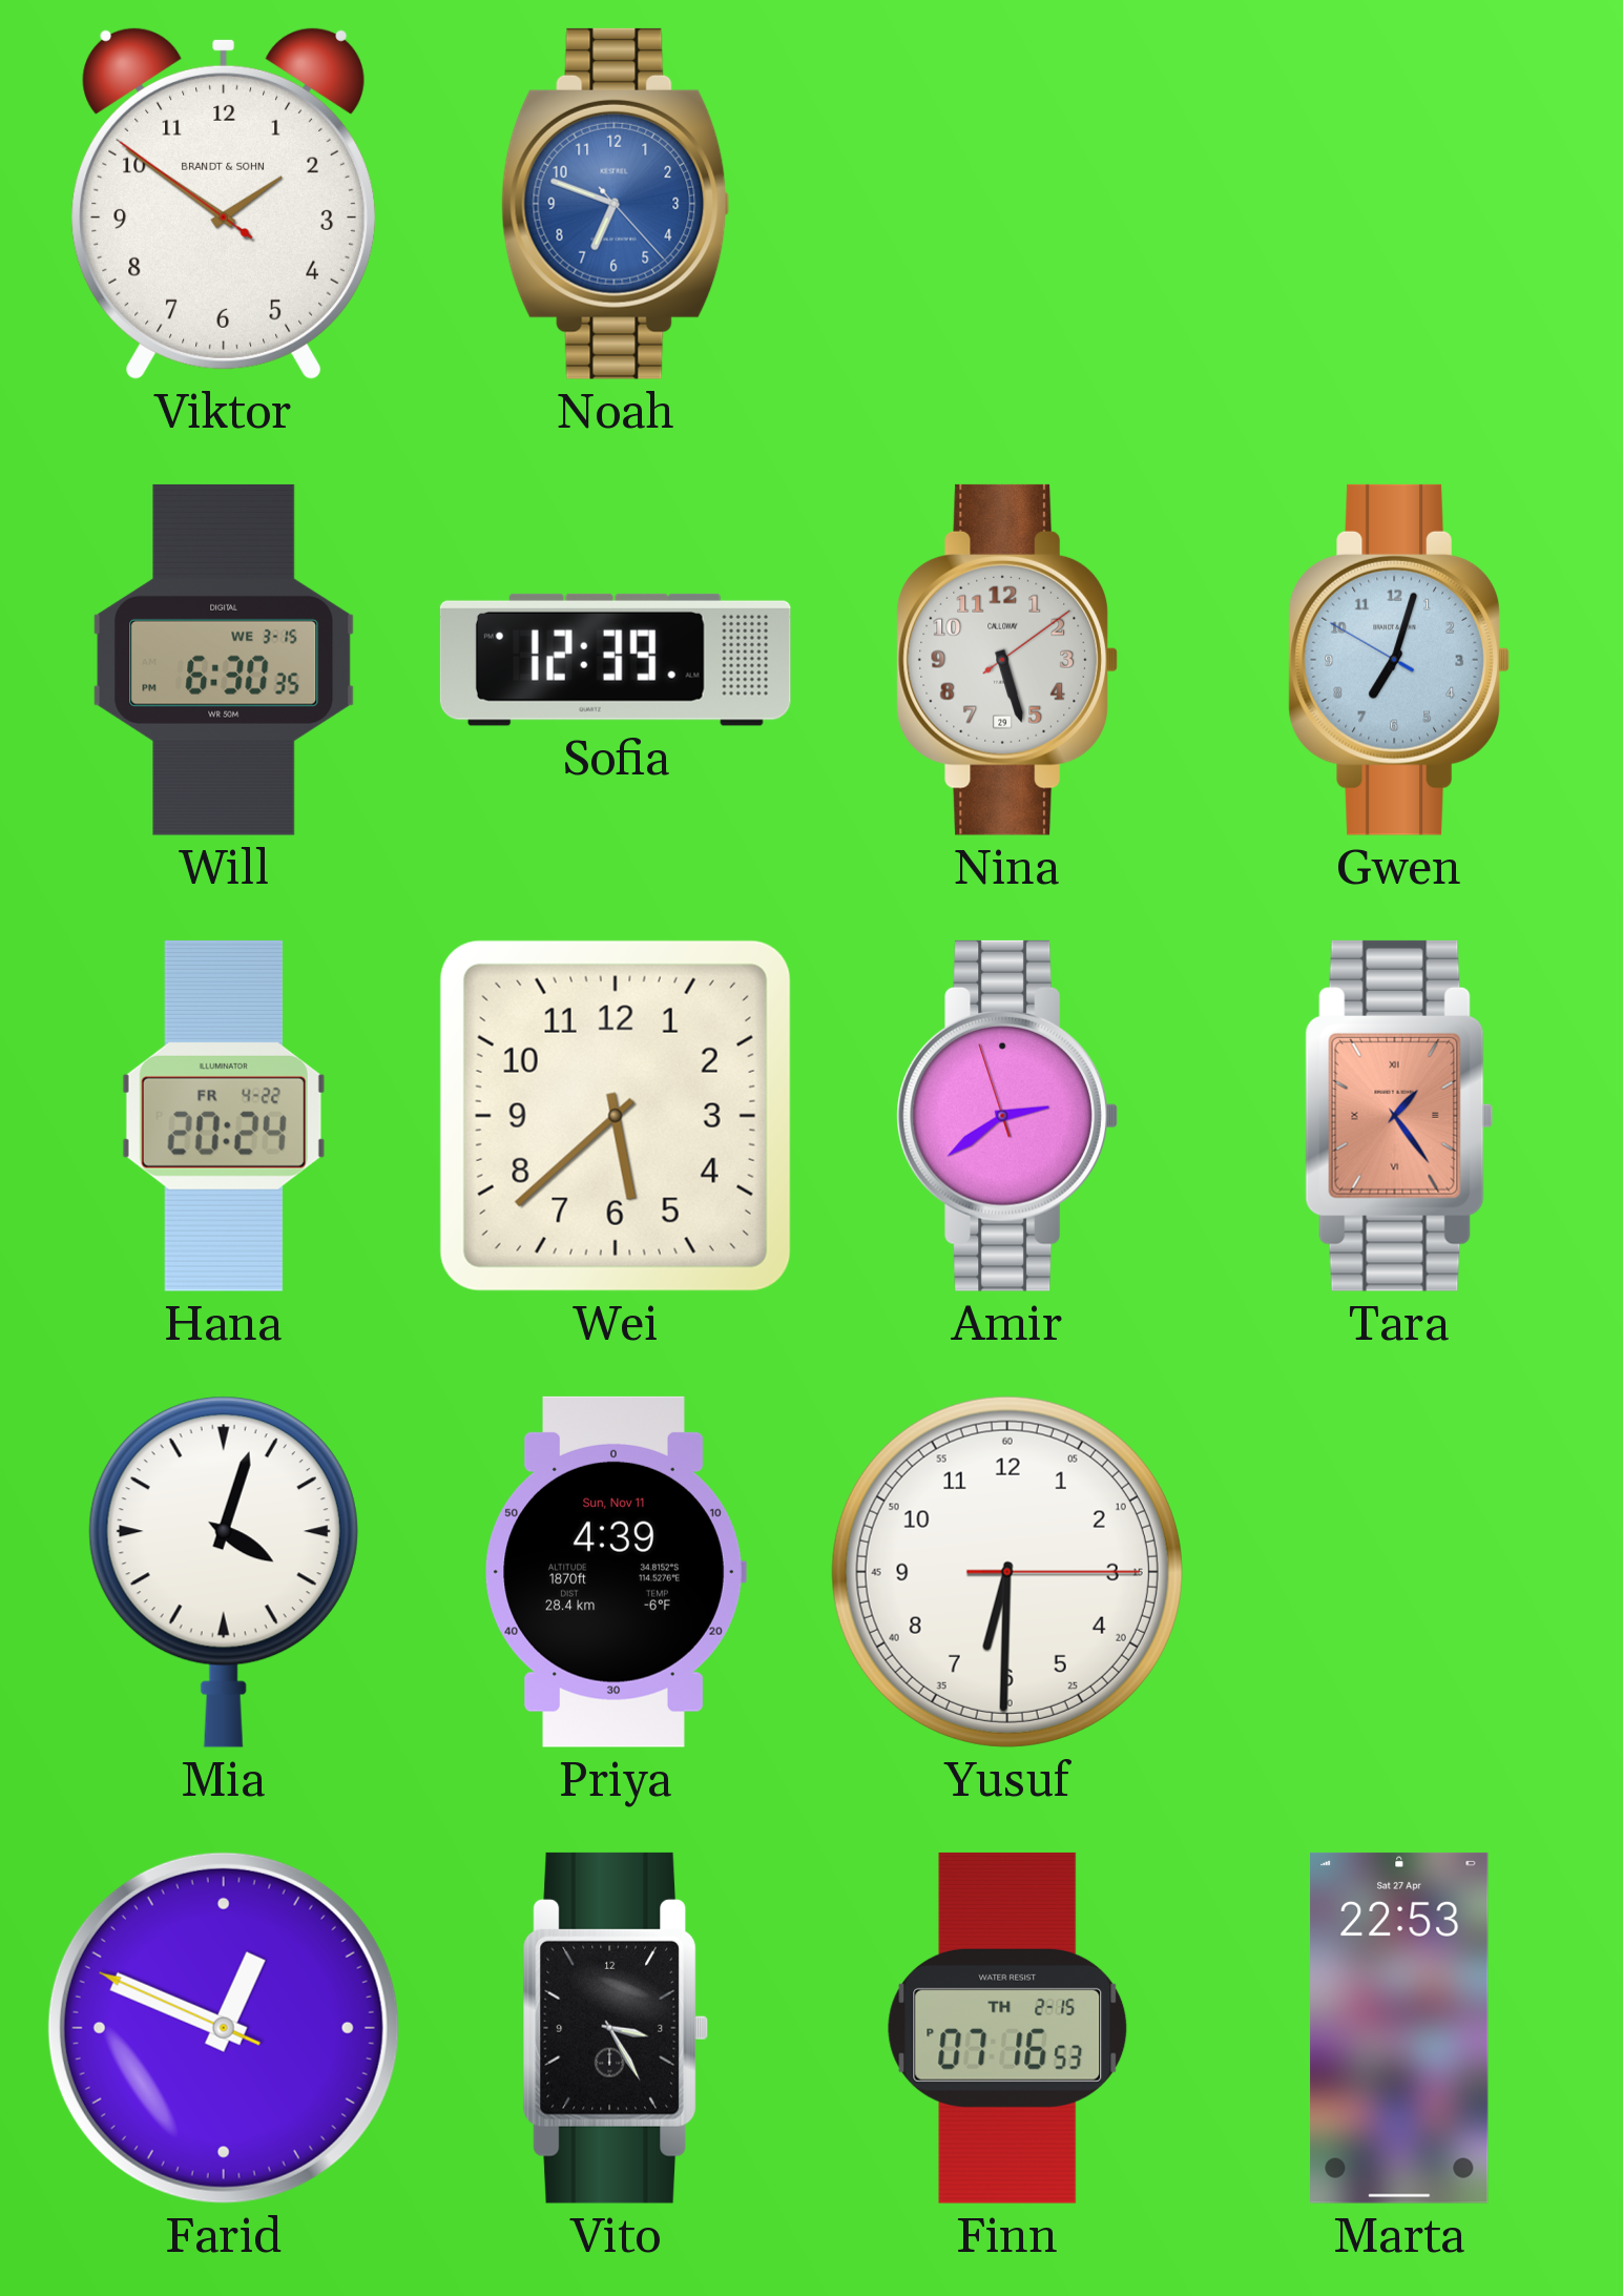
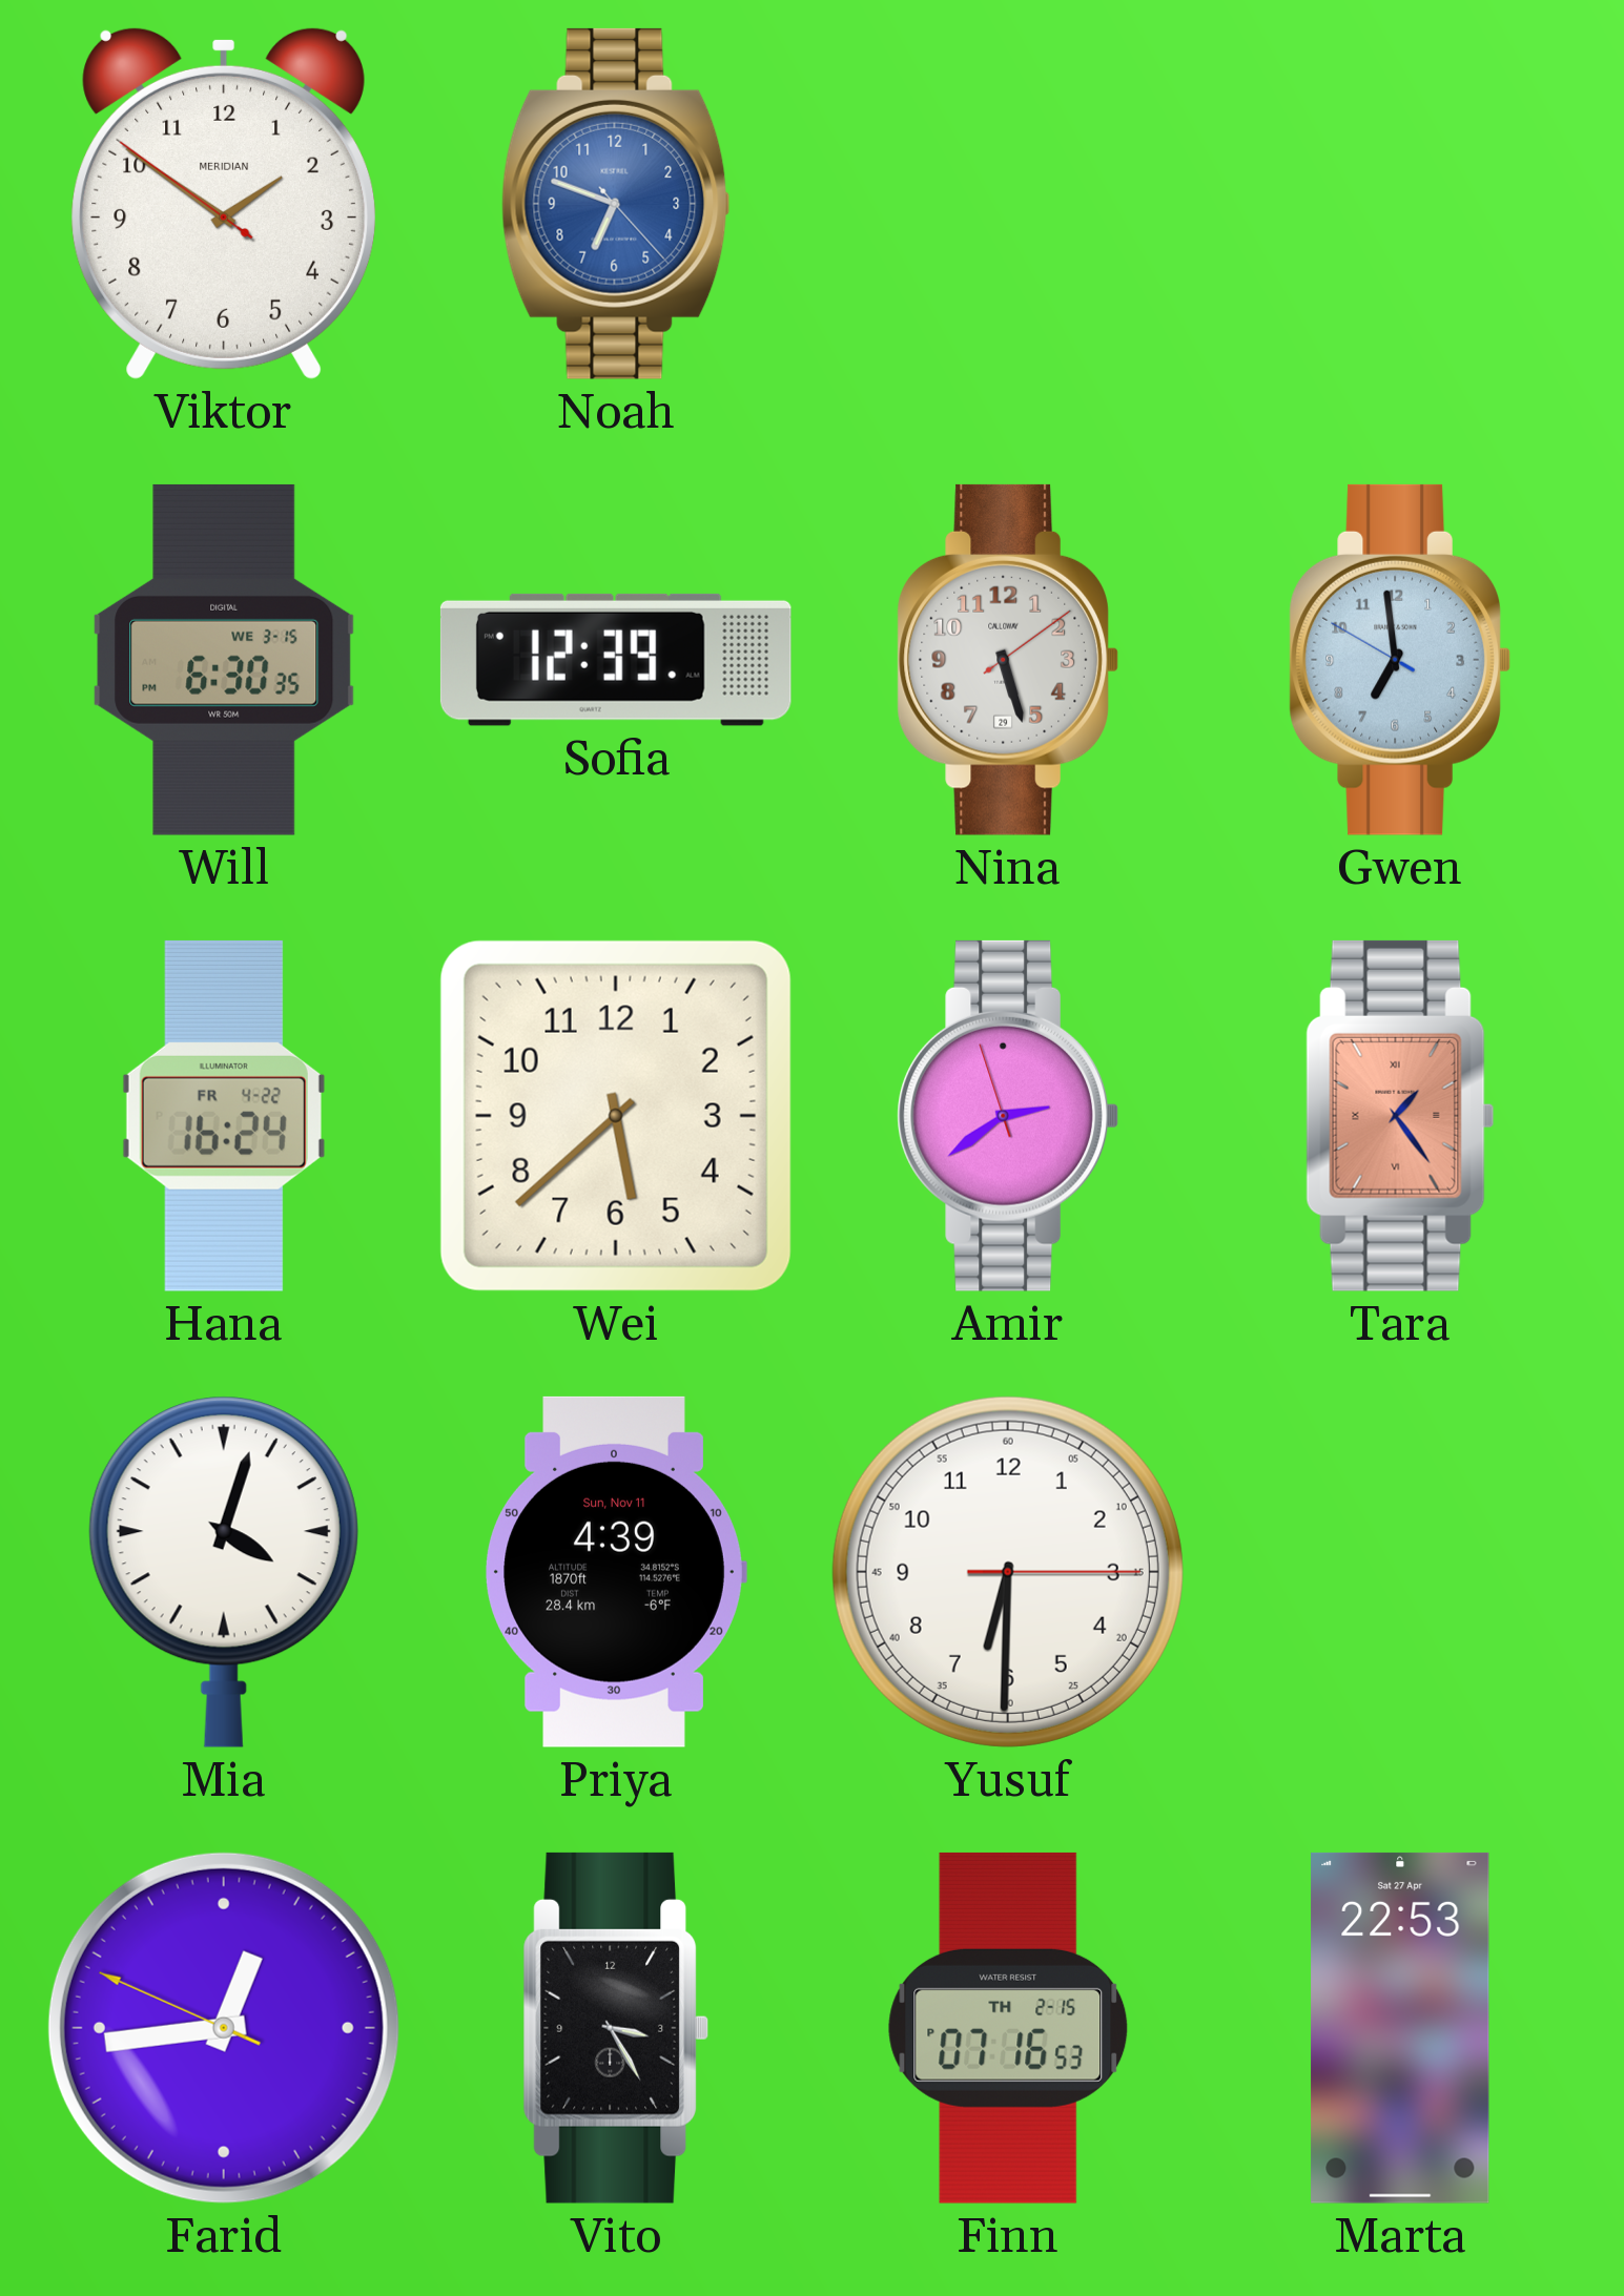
Viktor brand: BRANDT & SOHN -> MERIDIAN
Gwen: 7:02 -> 6:58
Hana: 20:24 -> 16:24
Farid: 12:48 -> 12:43
